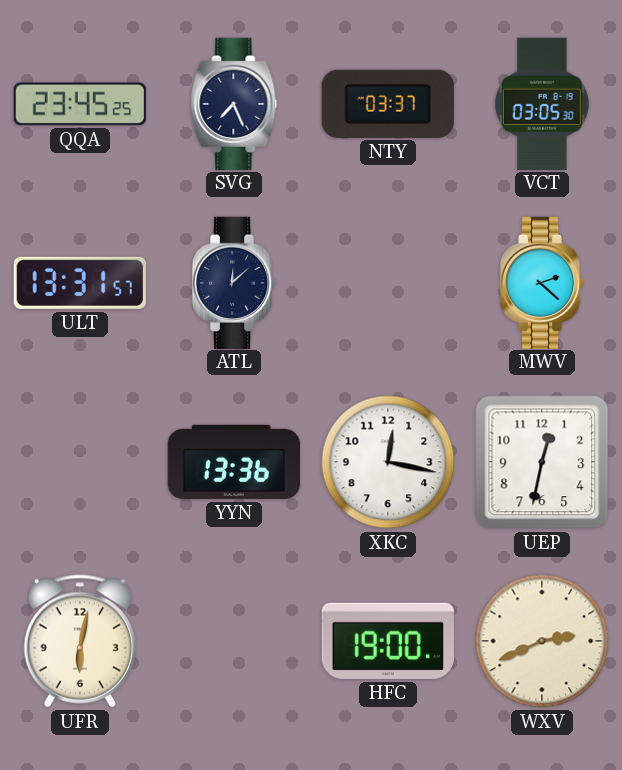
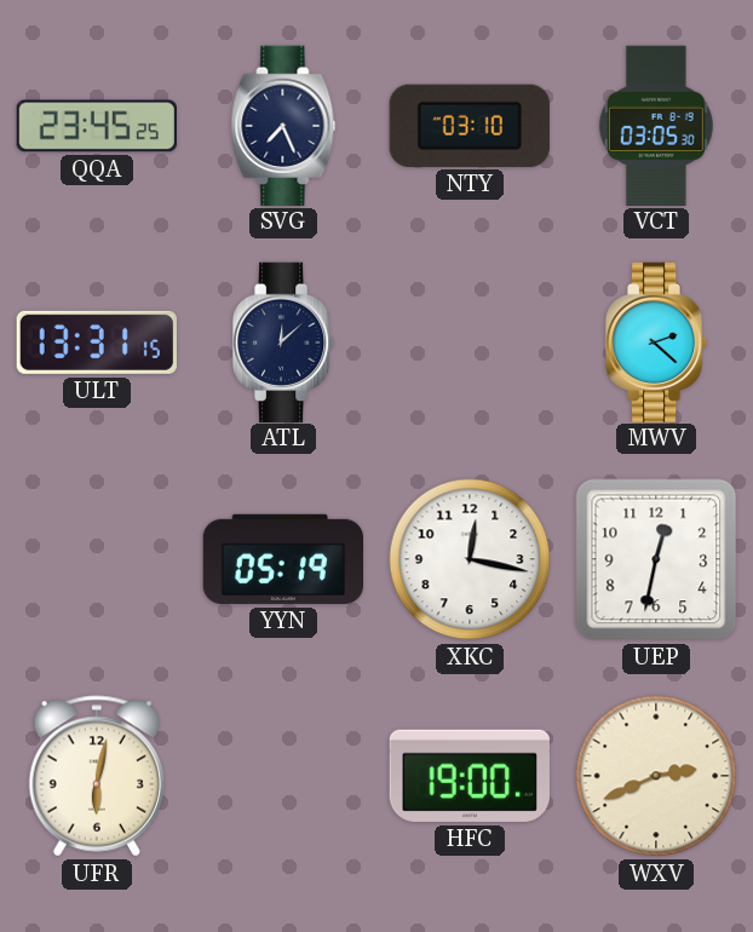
NTY: 03:37 -> 03:10
ULT: 13:31:57 -> 13:31:15
YYN: 13:36 -> 05:19
